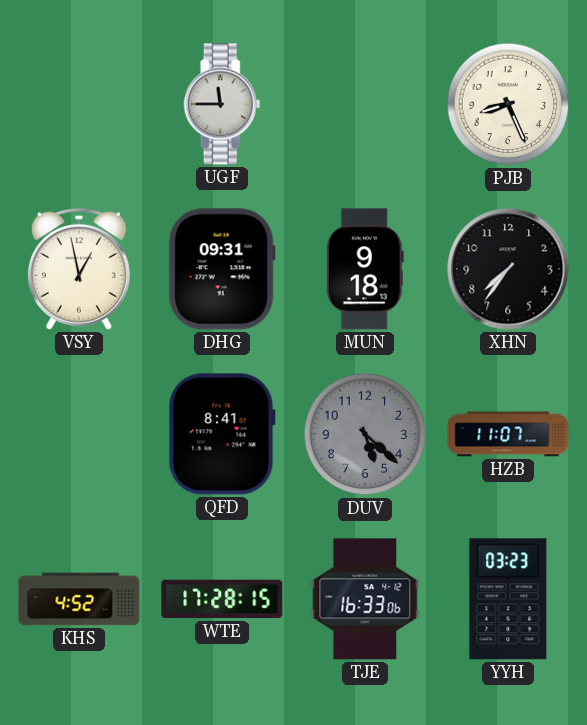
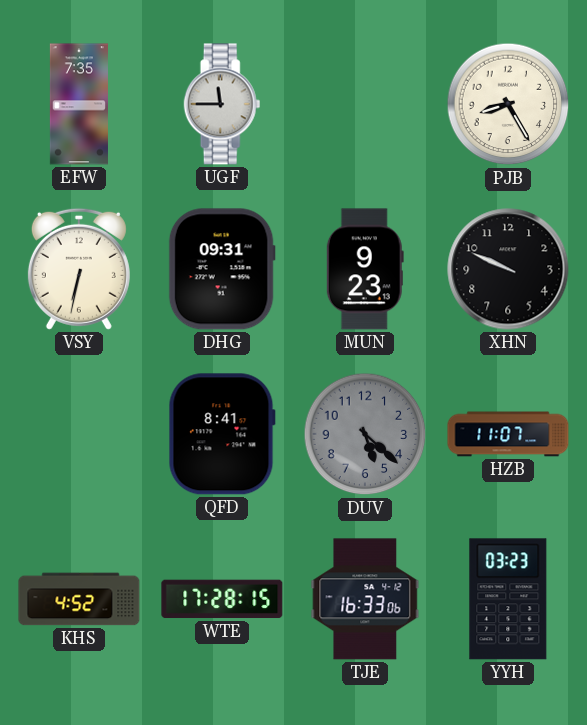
EFW: none -> 7:35
PJB: 8:26 -> 8:25
VSY: 12:58 -> 6:32
MUN: 9:18 -> 9:23
XHN: 7:36 -> 9:49
